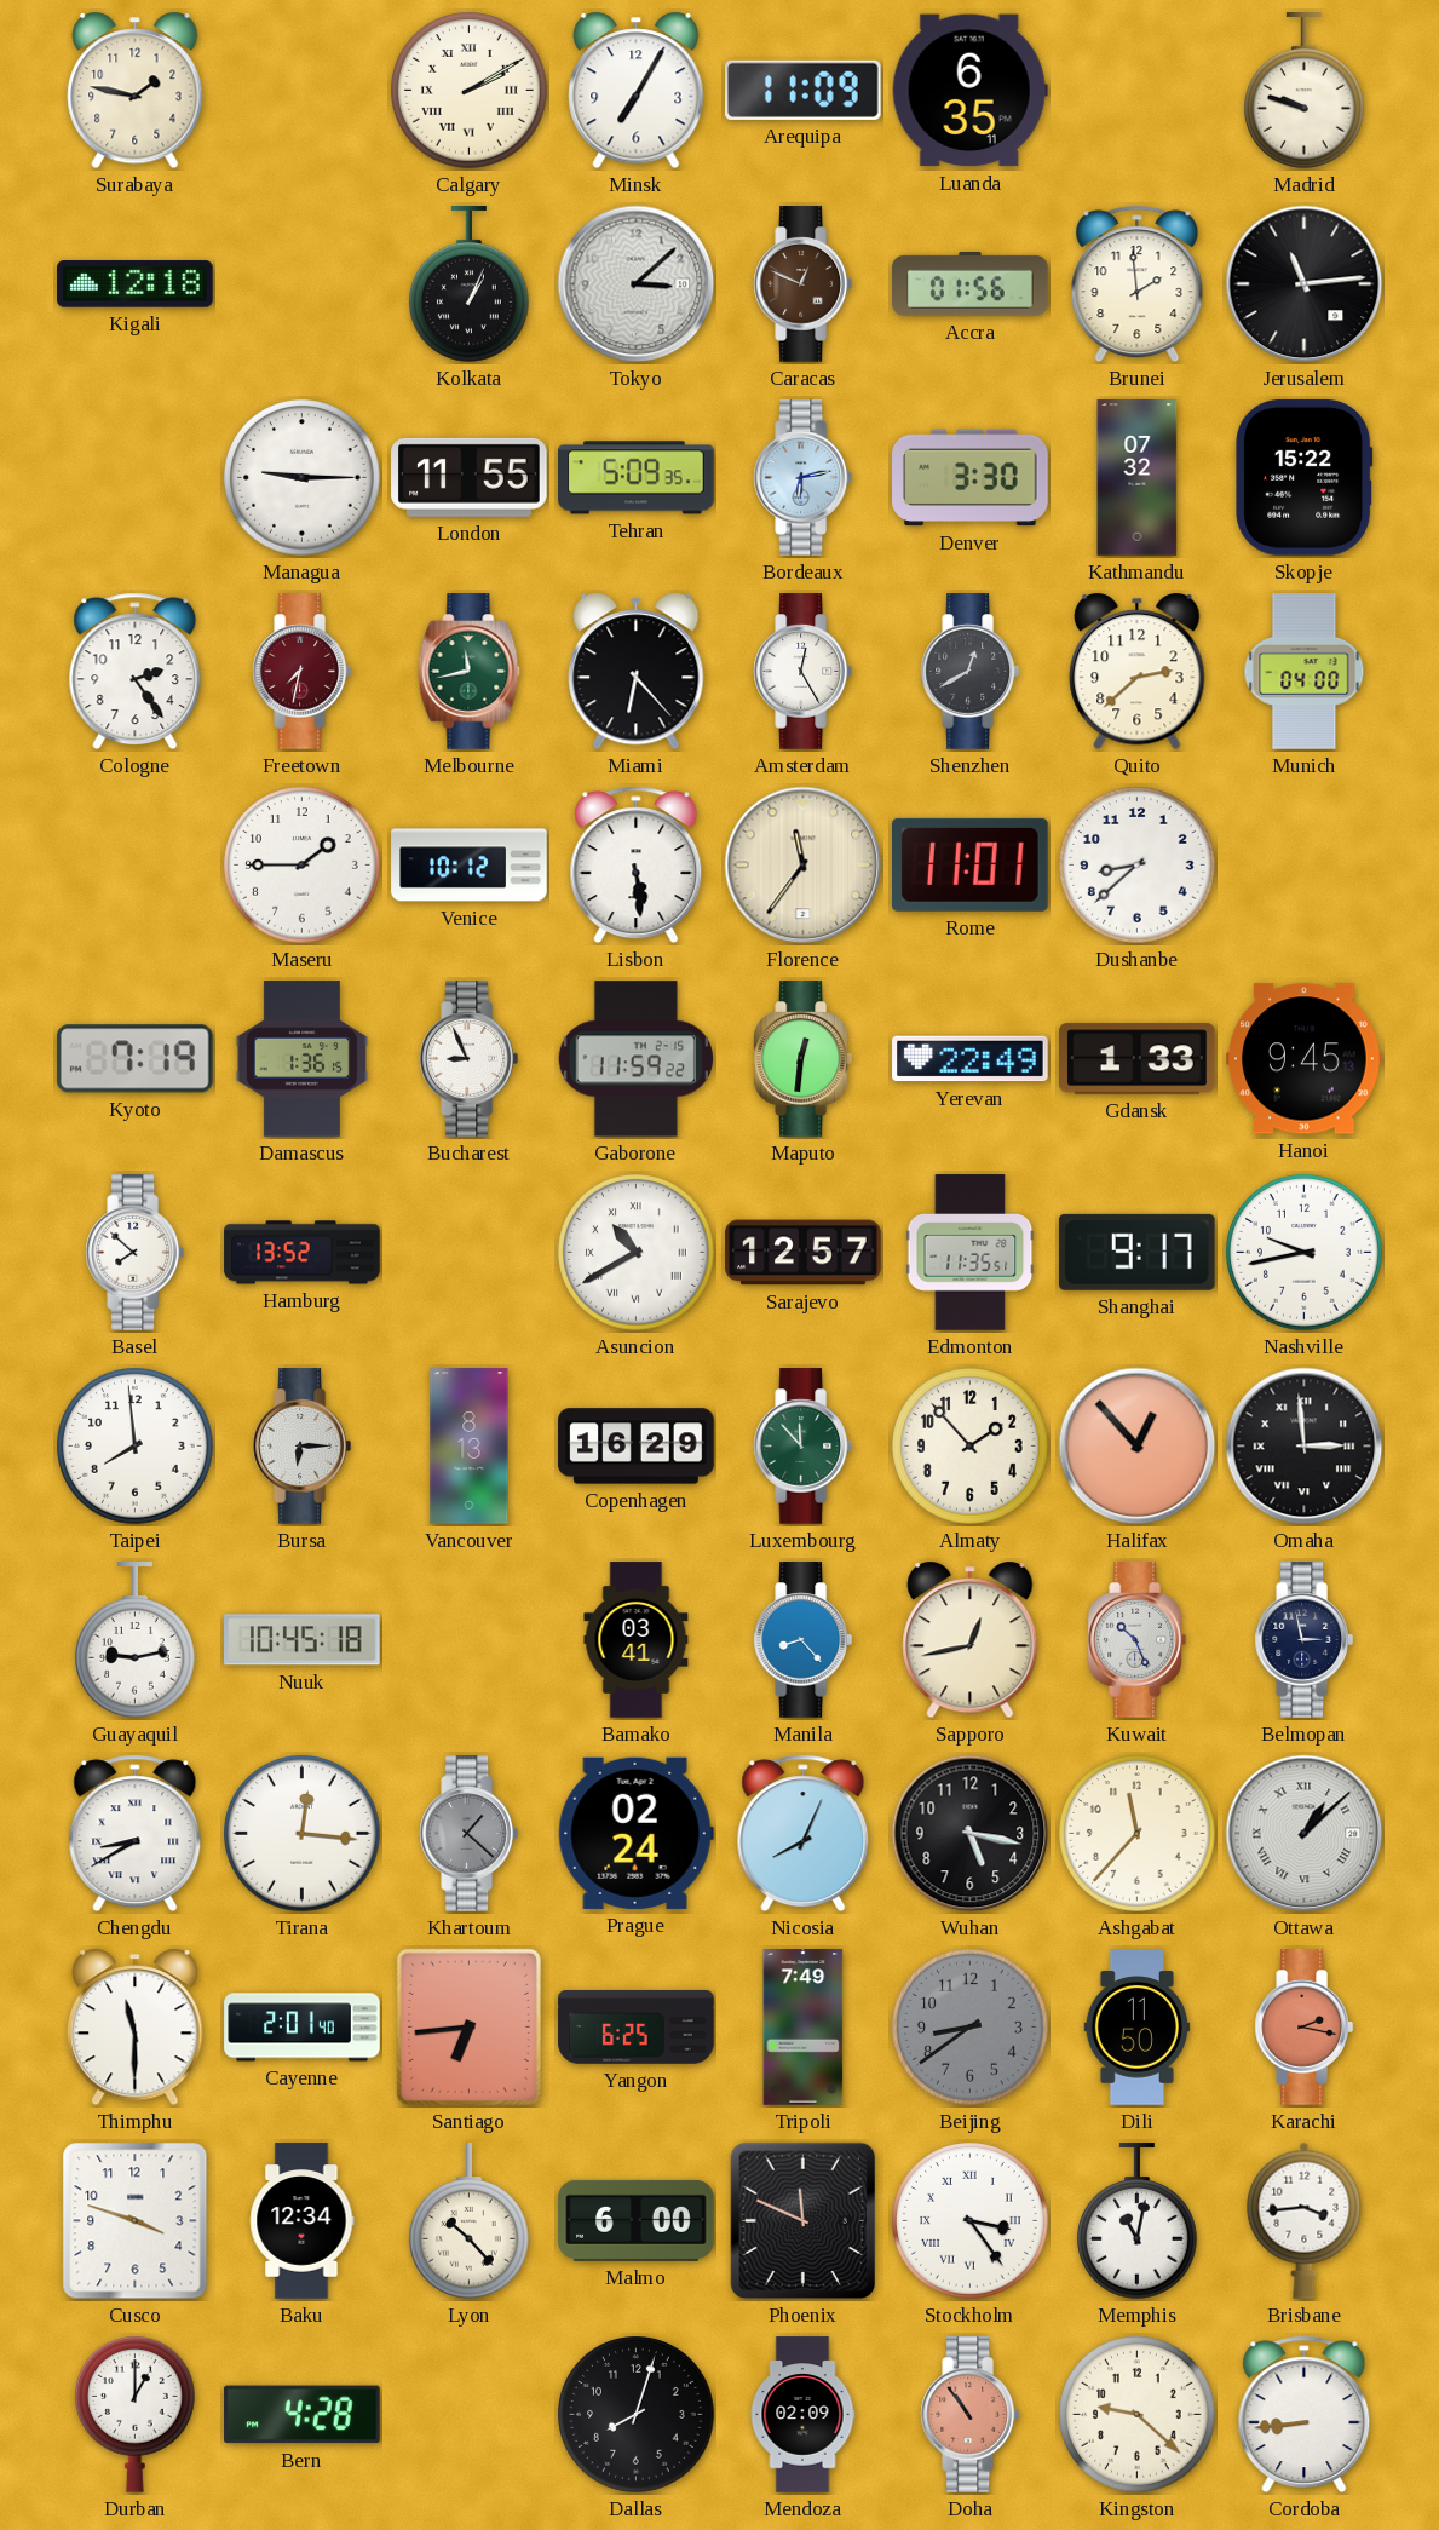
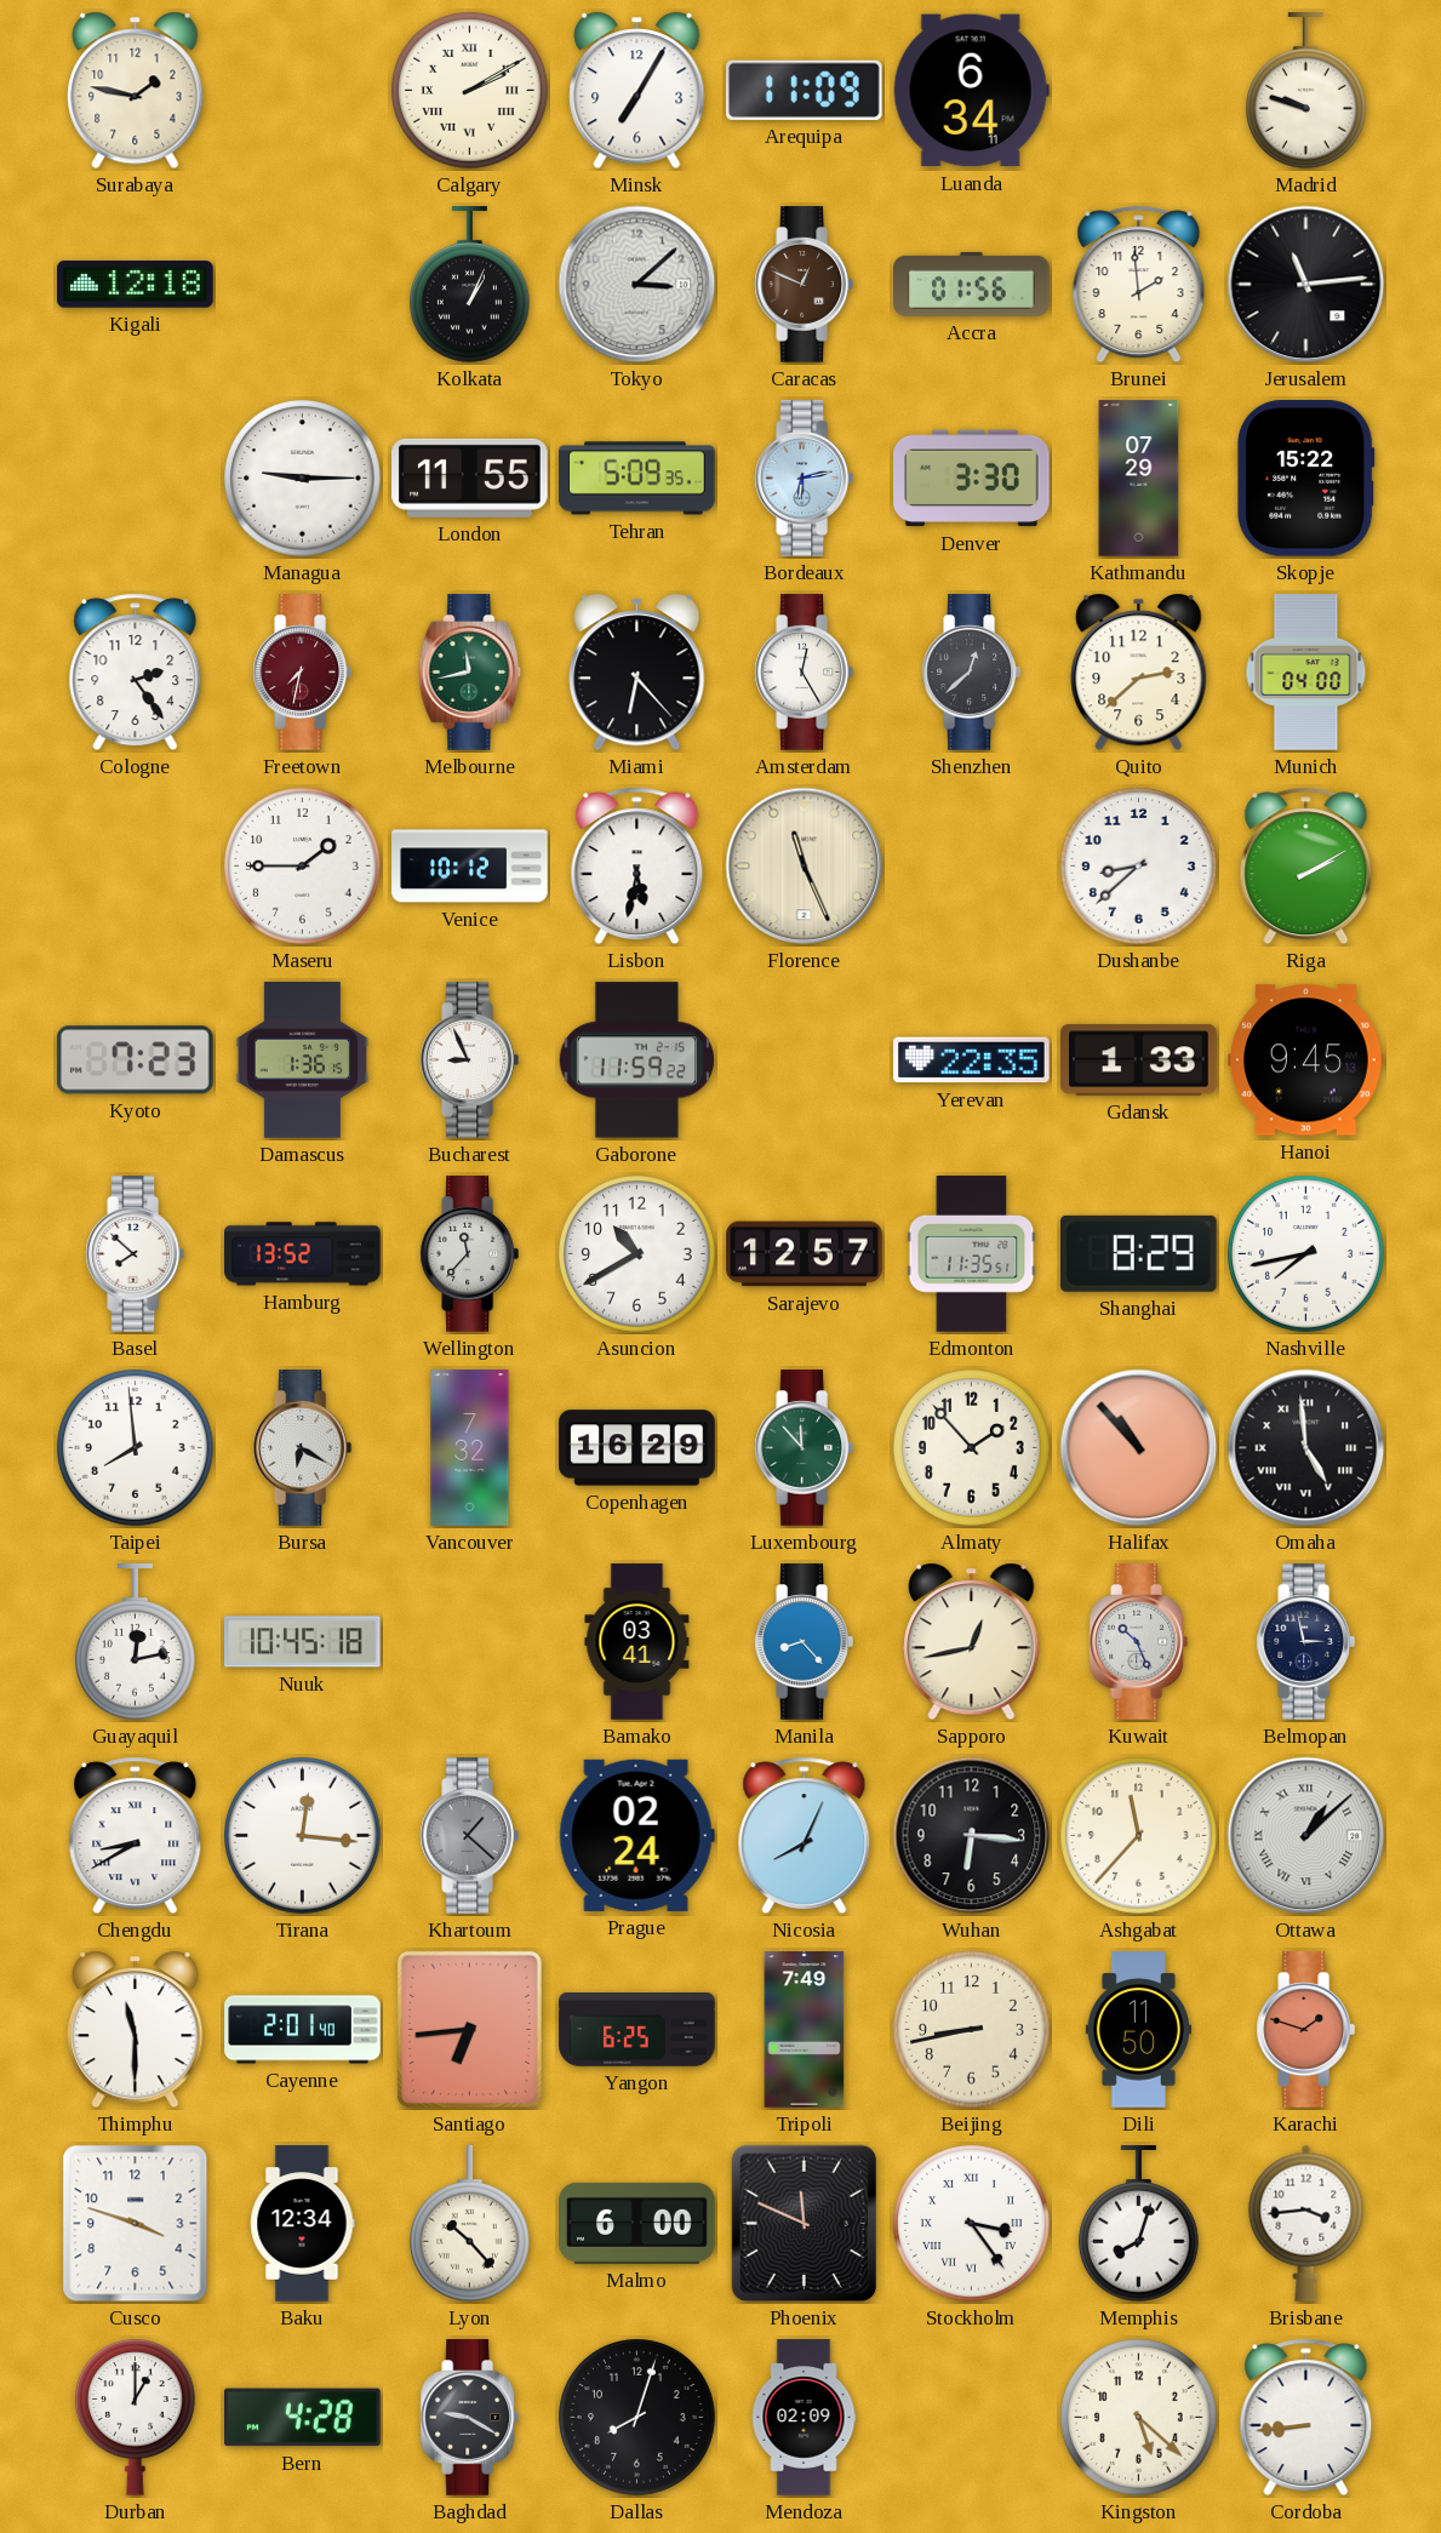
Luanda: 6:35 -> 6:34
Kathmandu: 07:32 -> 07:29
Shenzhen: 12:40 -> 12:38
Lisbon: 5:29 -> 5:32
Florence: 11:36 -> 11:26
Rome: 11:01 -> none
Riga: none -> 2:10
Kyoto: 7:19 -> 7:23
Maputo: 12:31 -> none
Yerevan: 22:49 -> 22:35
Wellington: none -> 11:37
Asuncion numerals: Roman -> Arabic
Shanghai: 9:17 -> 8:29
Nashville: 9:43 -> 7:43
Bursa: 6:15 -> 6:20
Vancouver: 8:13 -> 7:32
Halifax: 12:53 -> 10:53
Omaha: 2:59 -> 4:59
Guayaquil: 9:13 -> 12:13
Wuhan: 5:17 -> 6:16
Beijing: 8:39 -> 8:43
Beijing dial: grey -> cream
Karachi: 2:17 -> 1:48
Memphis: 11:02 -> 8:03
Baghdad: none -> 9:20
Doha: 10:54 -> none
Kingston: 9:22 -> 5:22
